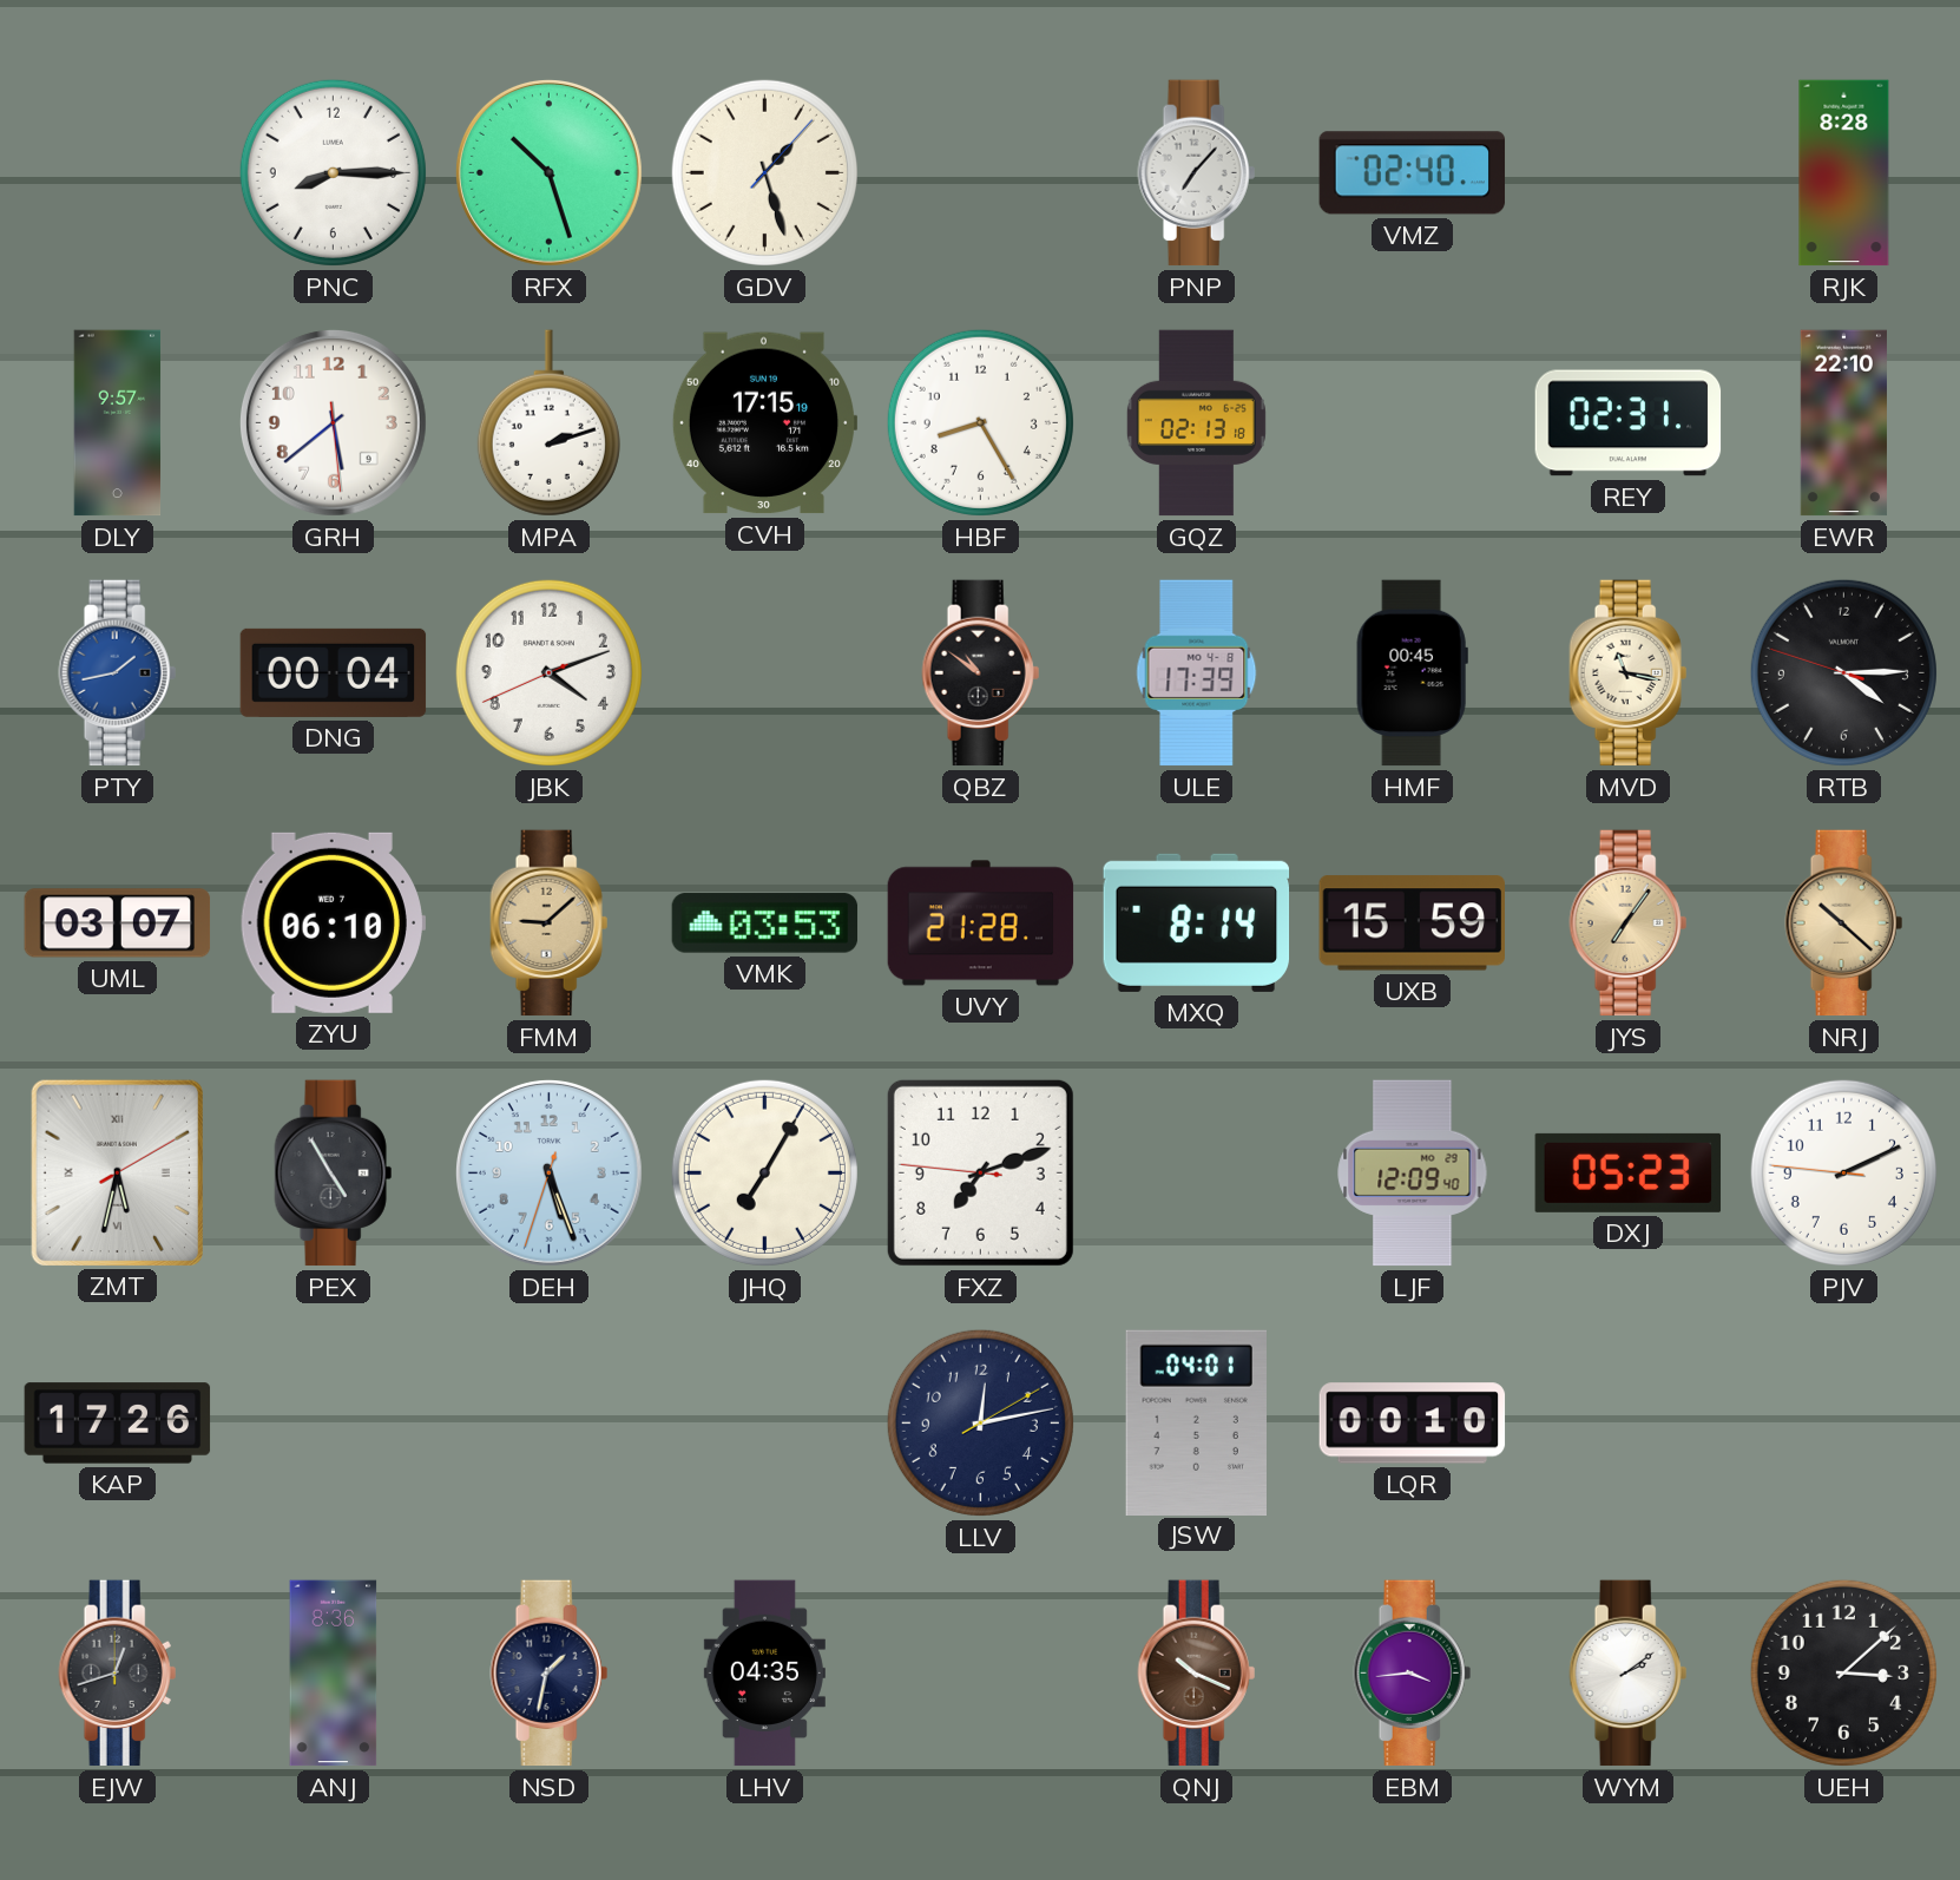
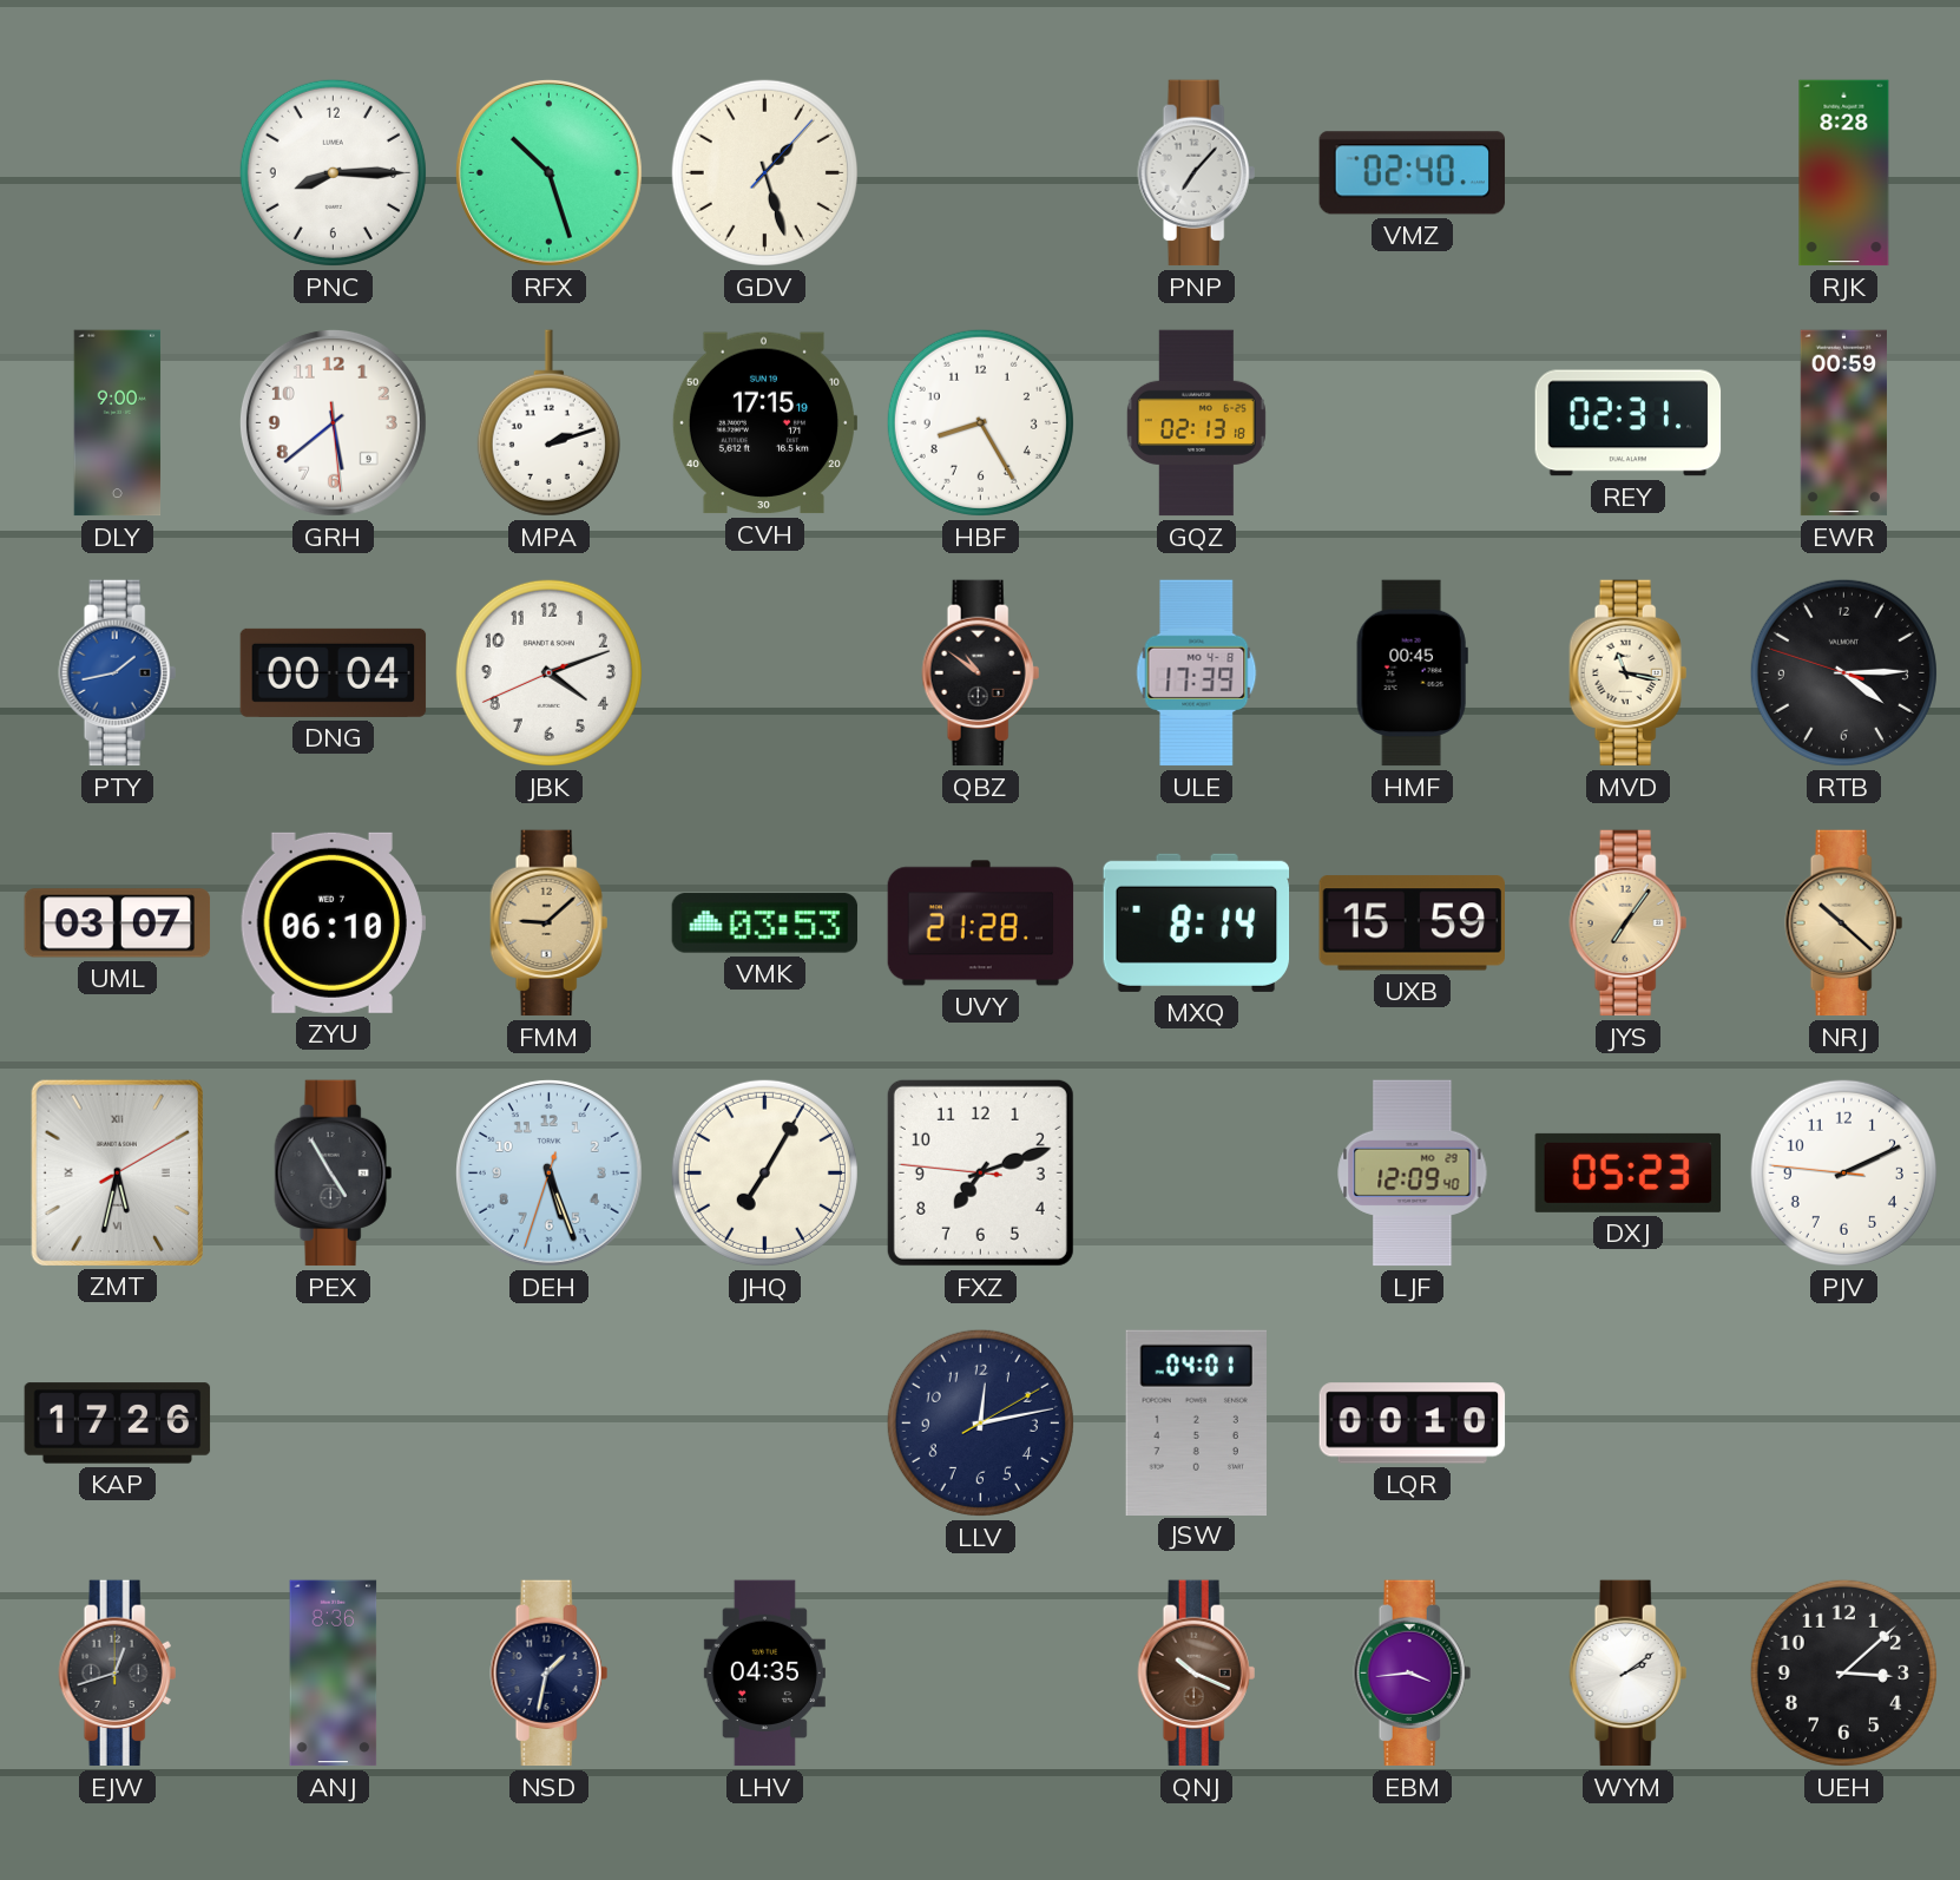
DLY: 9:57 -> 9:00
EWR: 22:10 -> 00:59
